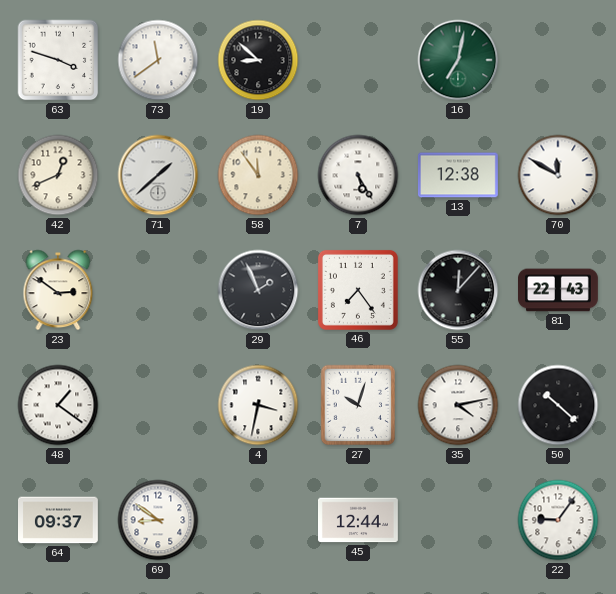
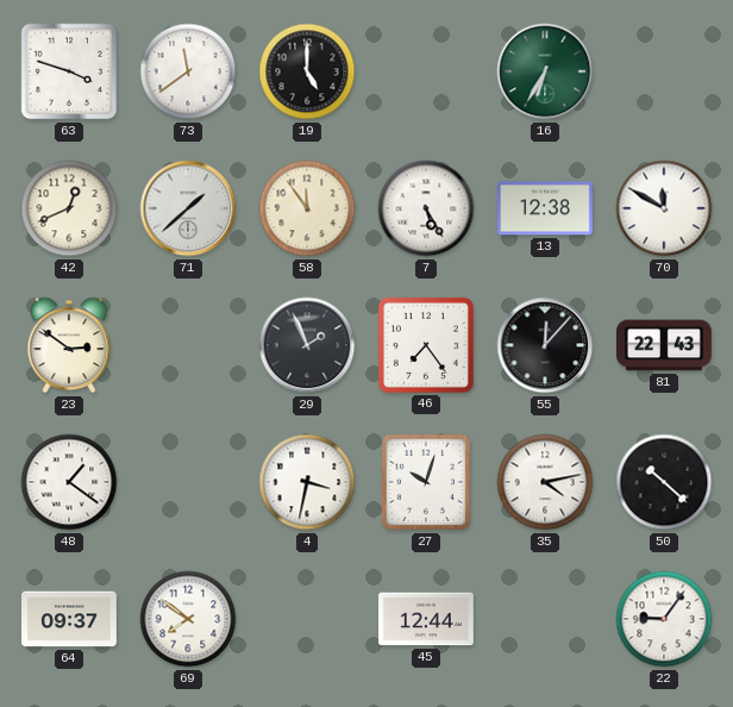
19: 8:52 -> 5:00
16: 7:02 -> 6:35
69: 8:51 -> 7:51
